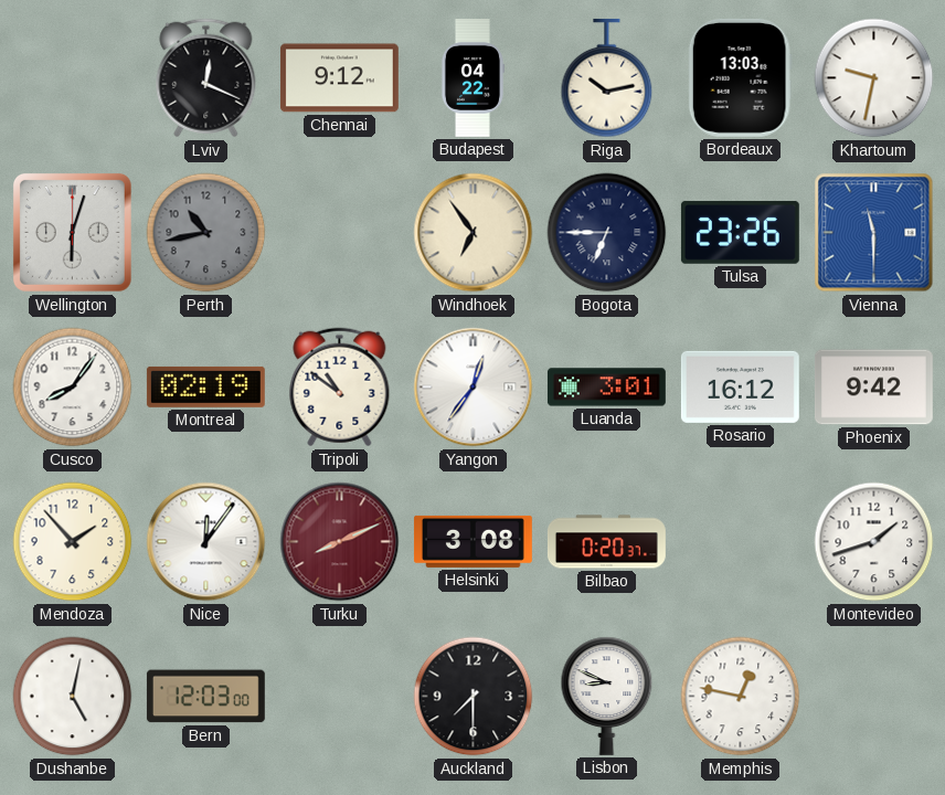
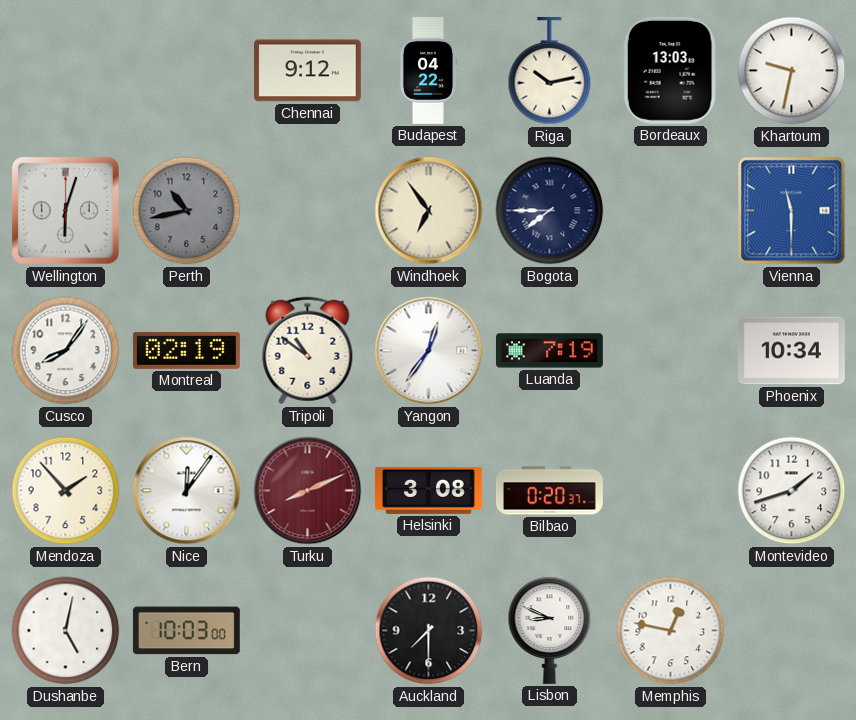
Lviv: 12:19 -> none
Bogota: 6:45 -> 7:45
Tulsa: 23:26 -> none
Luanda: 3:01 -> 7:19
Rosario: 16:12 -> none
Phoenix: 9:42 -> 10:34
Bern: 12:03 -> 10:03
